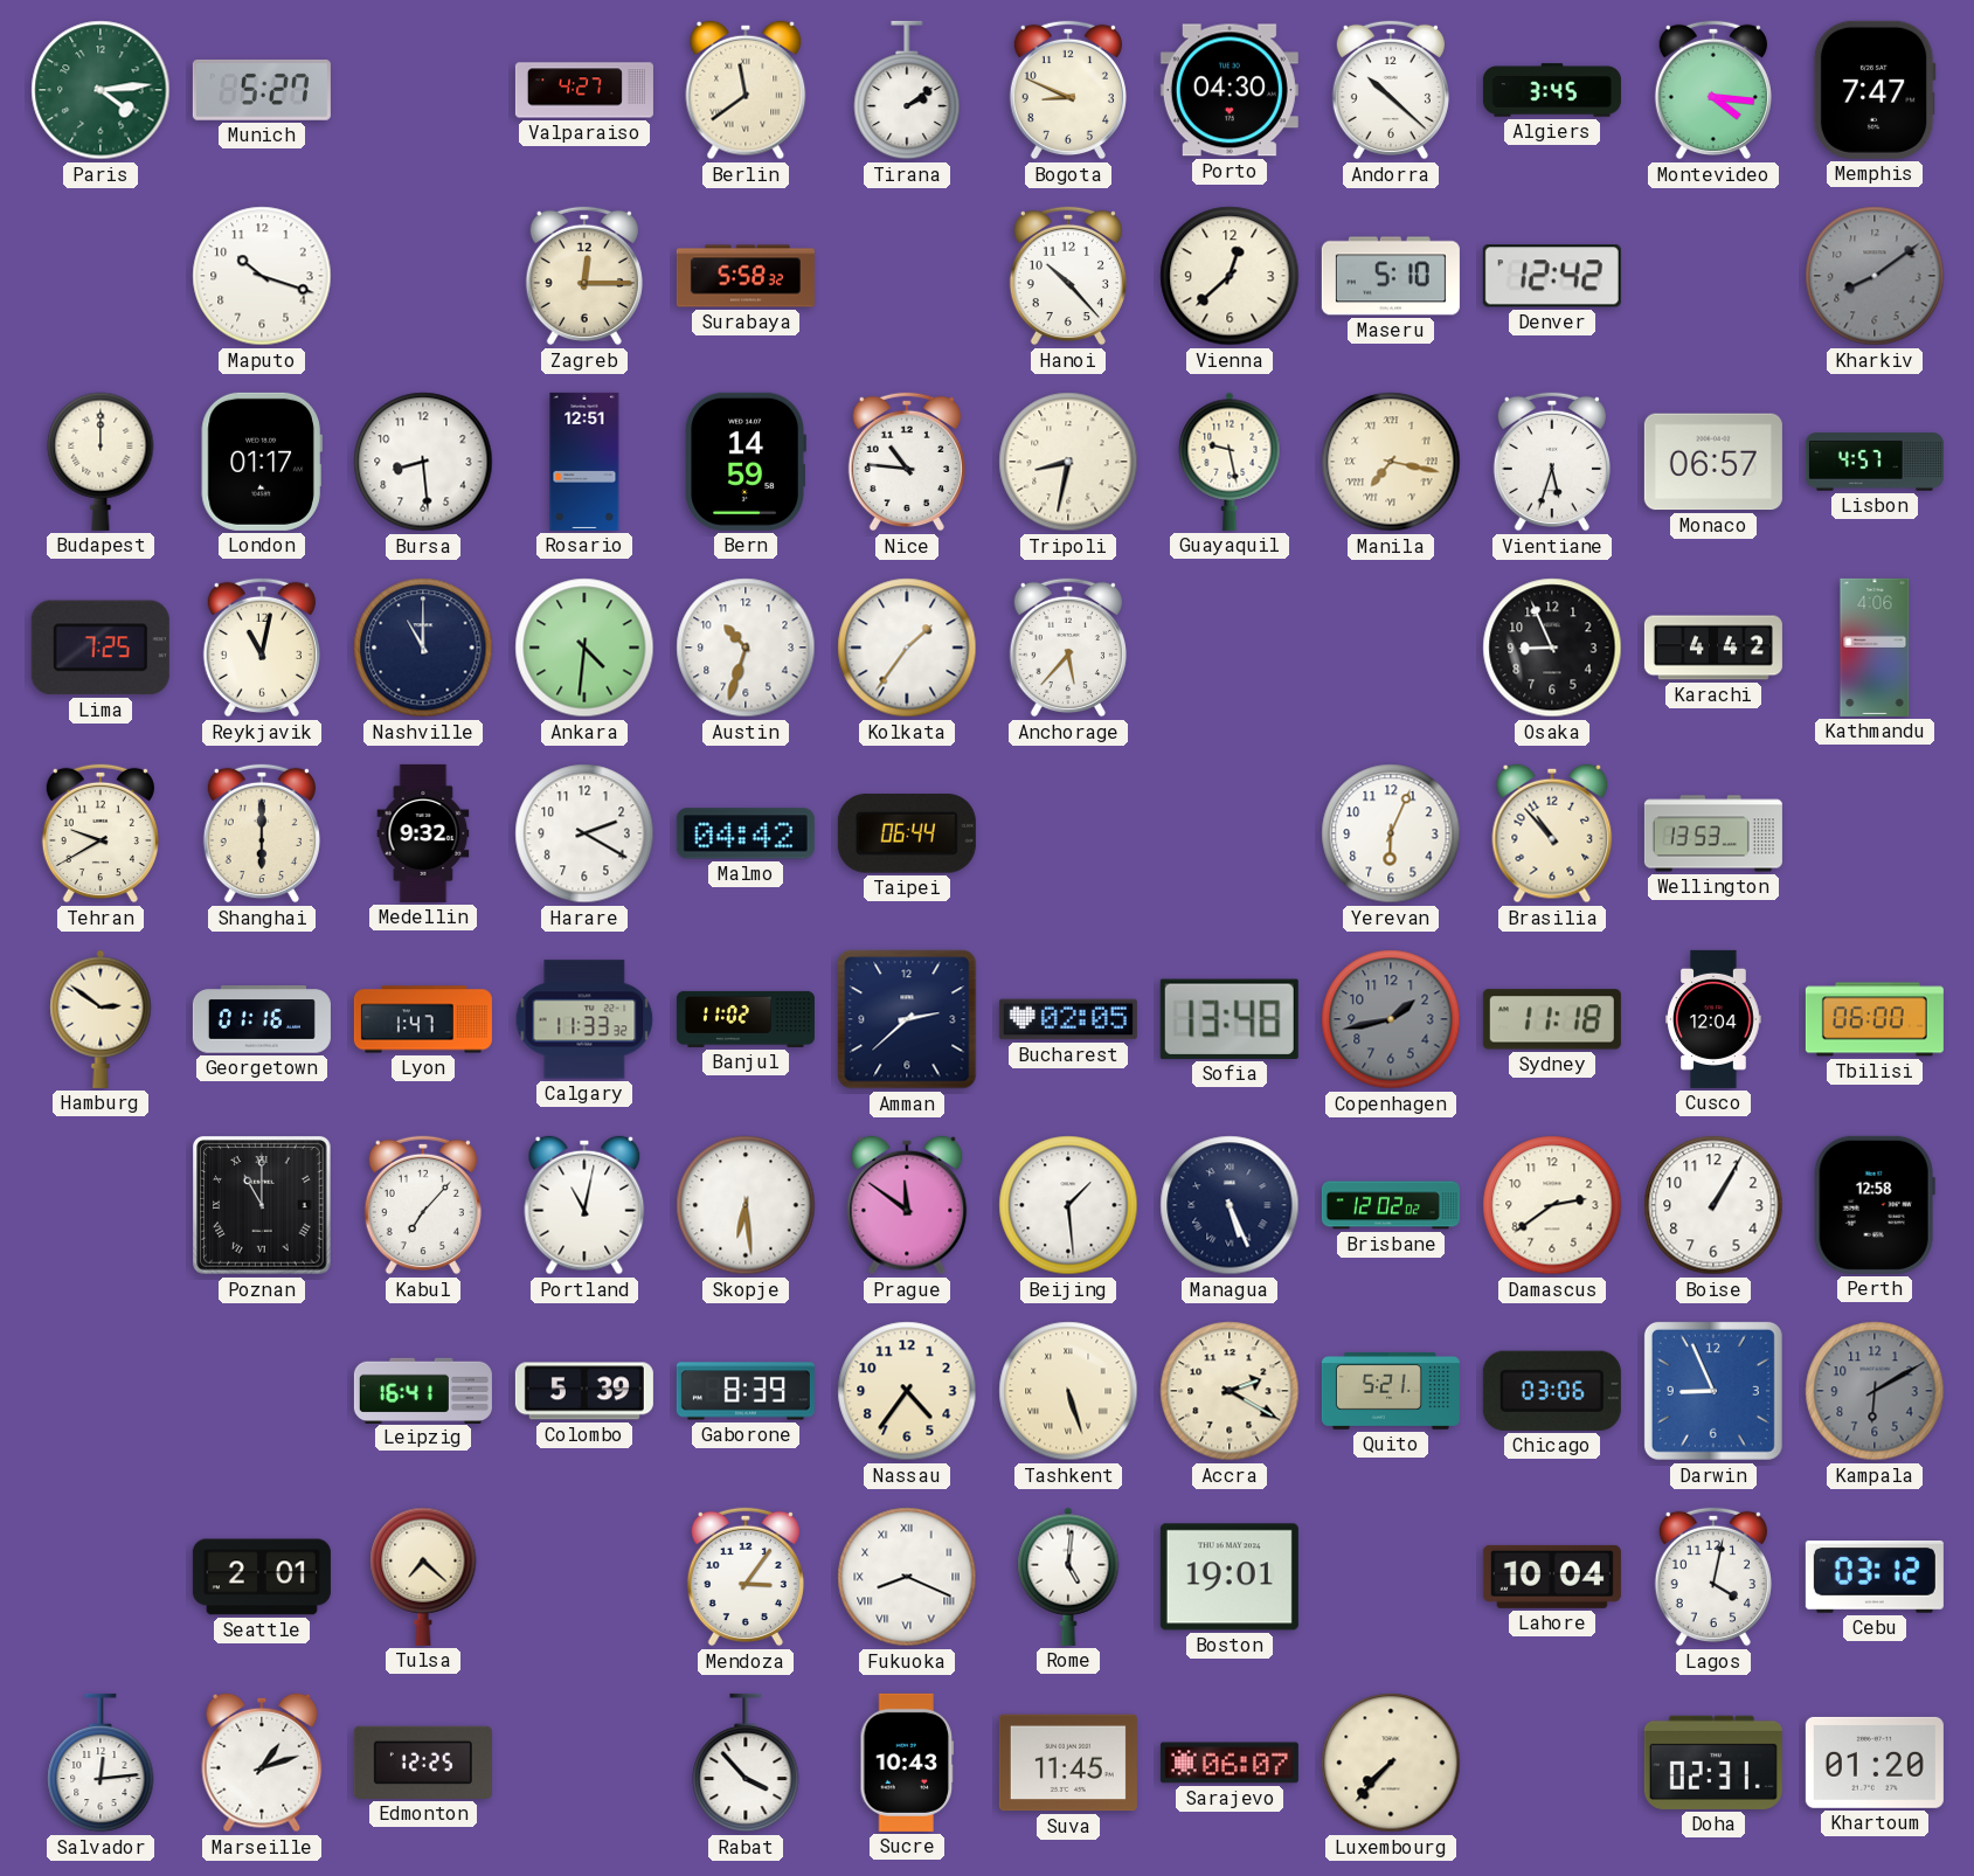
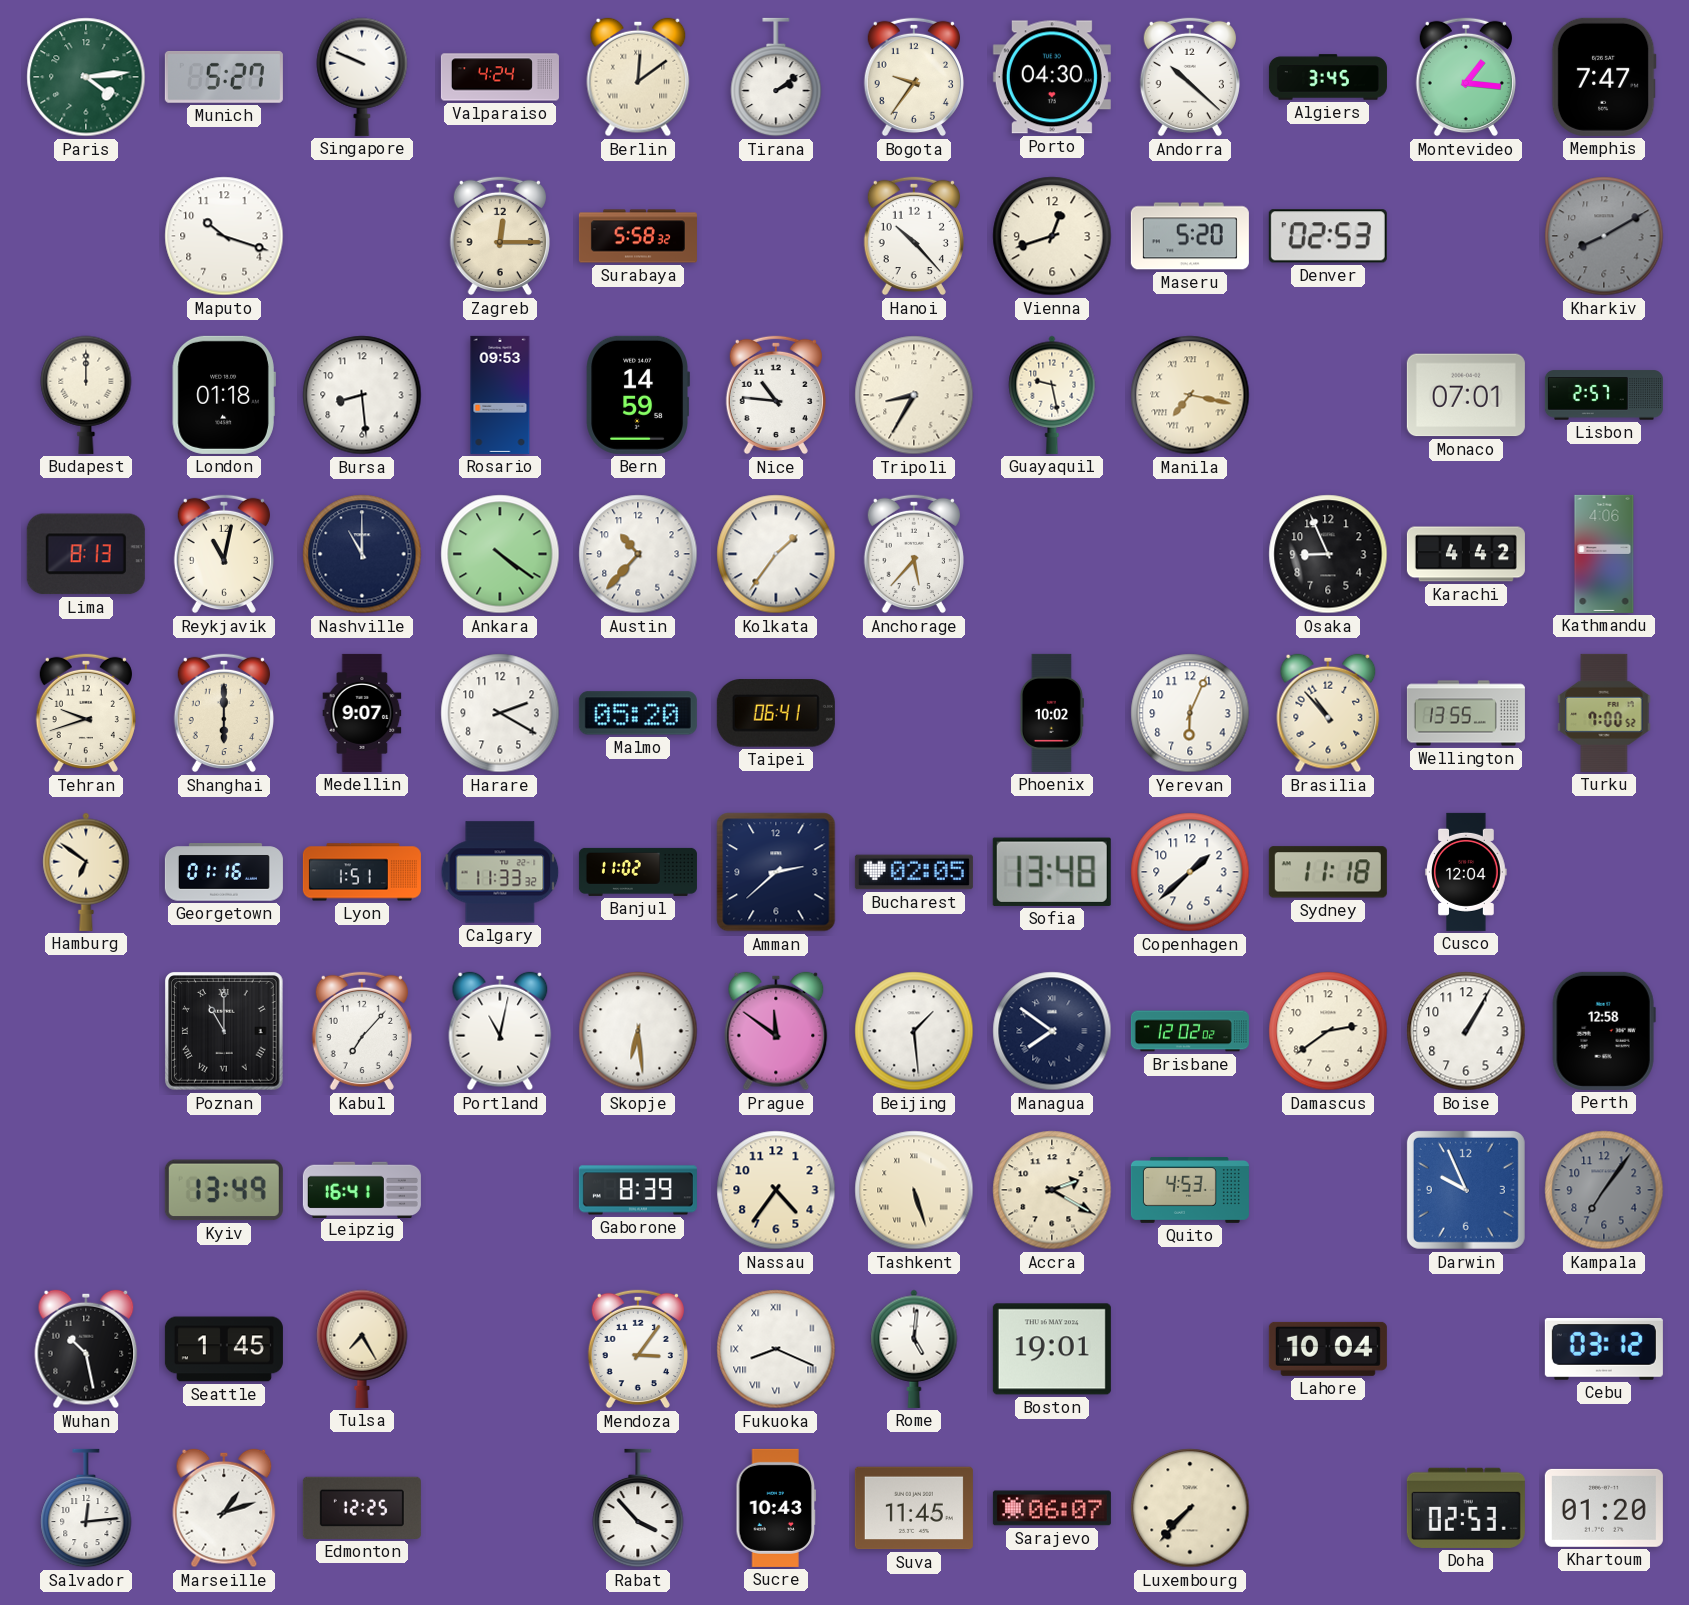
Singapore: none -> 9:49
Valparaiso: 4:27 -> 4:24
Berlin: 11:39 -> 12:09
Bogota: 8:49 -> 9:36
Montevideo: 4:16 -> 1:16
Vienna: 12:38 -> 12:42
Maseru: 5:10 -> 5:20
Denver: 12:42 -> 02:53
Kharkiv: 8:09 -> 8:10
London: 01:17 -> 01:18
Rosario: 12:51 -> 09:53
Tripoli: 8:32 -> 8:35
Vientiane: 5:33 -> none
Monaco: 06:57 -> 07:01
Lisbon: 4:57 -> 2:57
Lima: 7:25 -> 8:13
Ankara: 4:31 -> 4:21
Austin: 10:33 -> 10:37
Tehran: 9:40 -> 9:42
Medellin: 9:32 -> 9:07
Malmo: 04:42 -> 05:20
Taipei: 06:44 -> 06:41
Phoenix: none -> 10:02
Wellington: 13:53 -> 13:55
Turku: none -> 7:00
Hamburg: 2:51 -> 6:51
Lyon: 1:47 -> 1:51
Copenhagen: 1:43 -> 1:38
Copenhagen dial: grey -> white
Tbilisi: 06:00 -> none
Managua: 5:26 -> 7:51
Kyiv: none -> 13:49
Colombo: 5:39 -> none
Quito: 5:21 -> 4:53
Chicago: 03:06 -> none
Darwin: 8:56 -> 9:56
Kampala: 6:10 -> 7:06
Wuhan: none -> 10:28
Seattle: 2:01 -> 1:45
Tulsa: 7:22 -> 7:25
Lagos: 4:02 -> none
Doha: 02:31 -> 02:53
